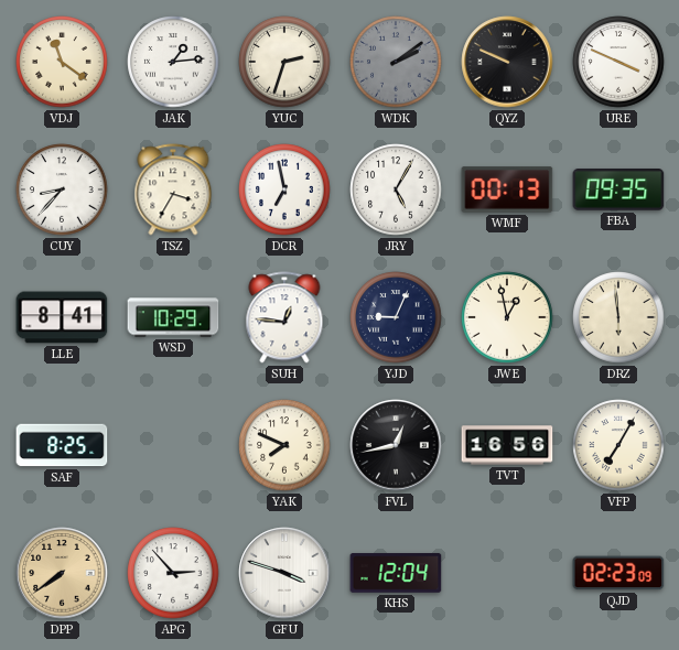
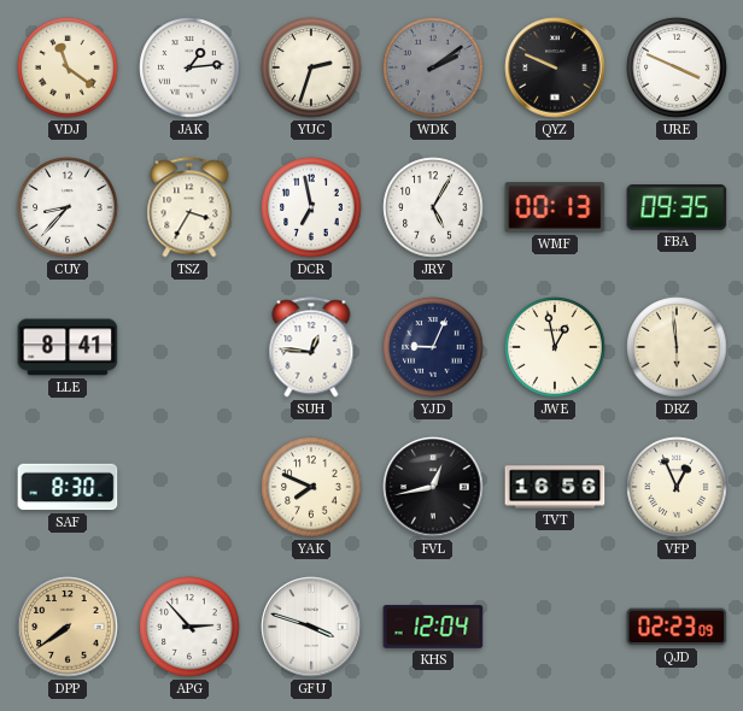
WSD: 10:29 -> none
SAF: 8:25 -> 8:30
VFP: 7:05 -> 12:56
